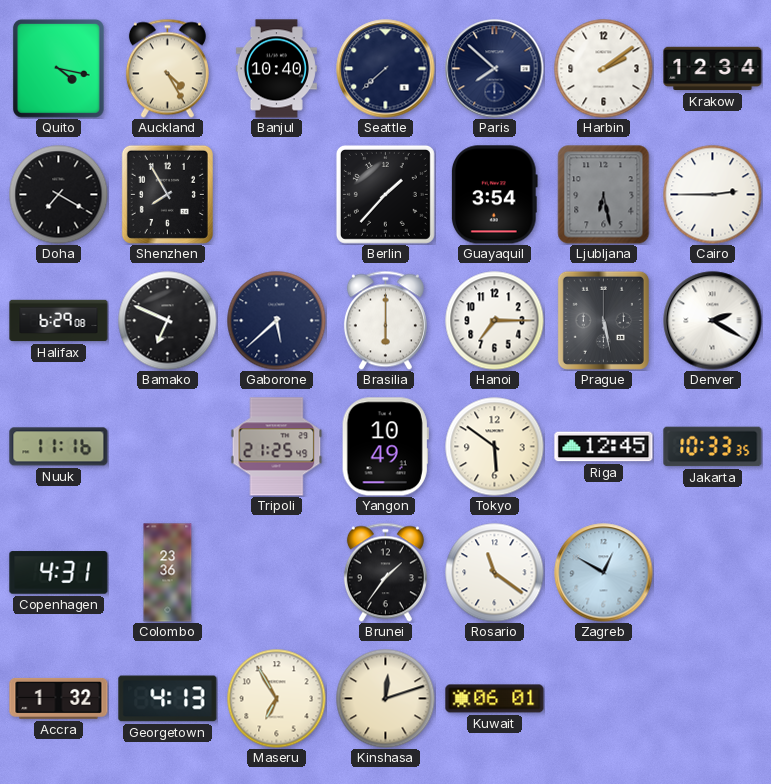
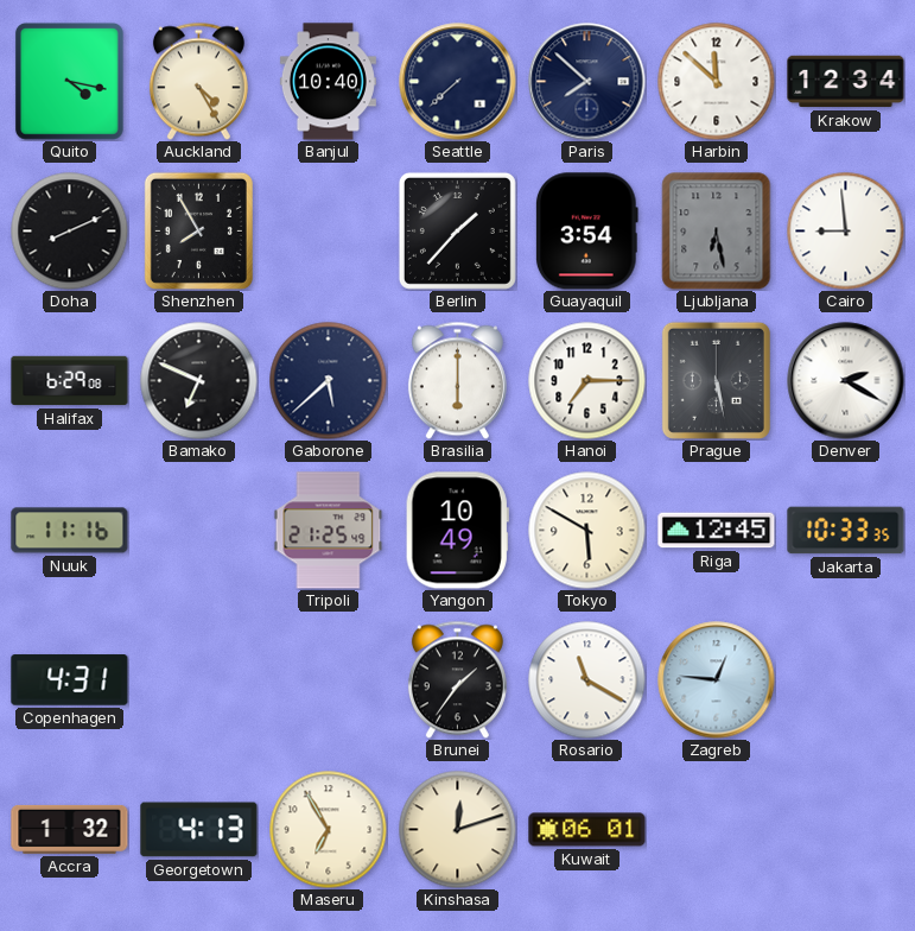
Harbin: 2:09 -> 11:52
Doha: 7:20 -> 8:11
Cairo: 2:45 -> 8:59
Tokyo: 5:51 -> 5:50
Colombo: 23:36 -> none
Rosario: 11:21 -> 11:20
Zagreb: 12:50 -> 12:46
